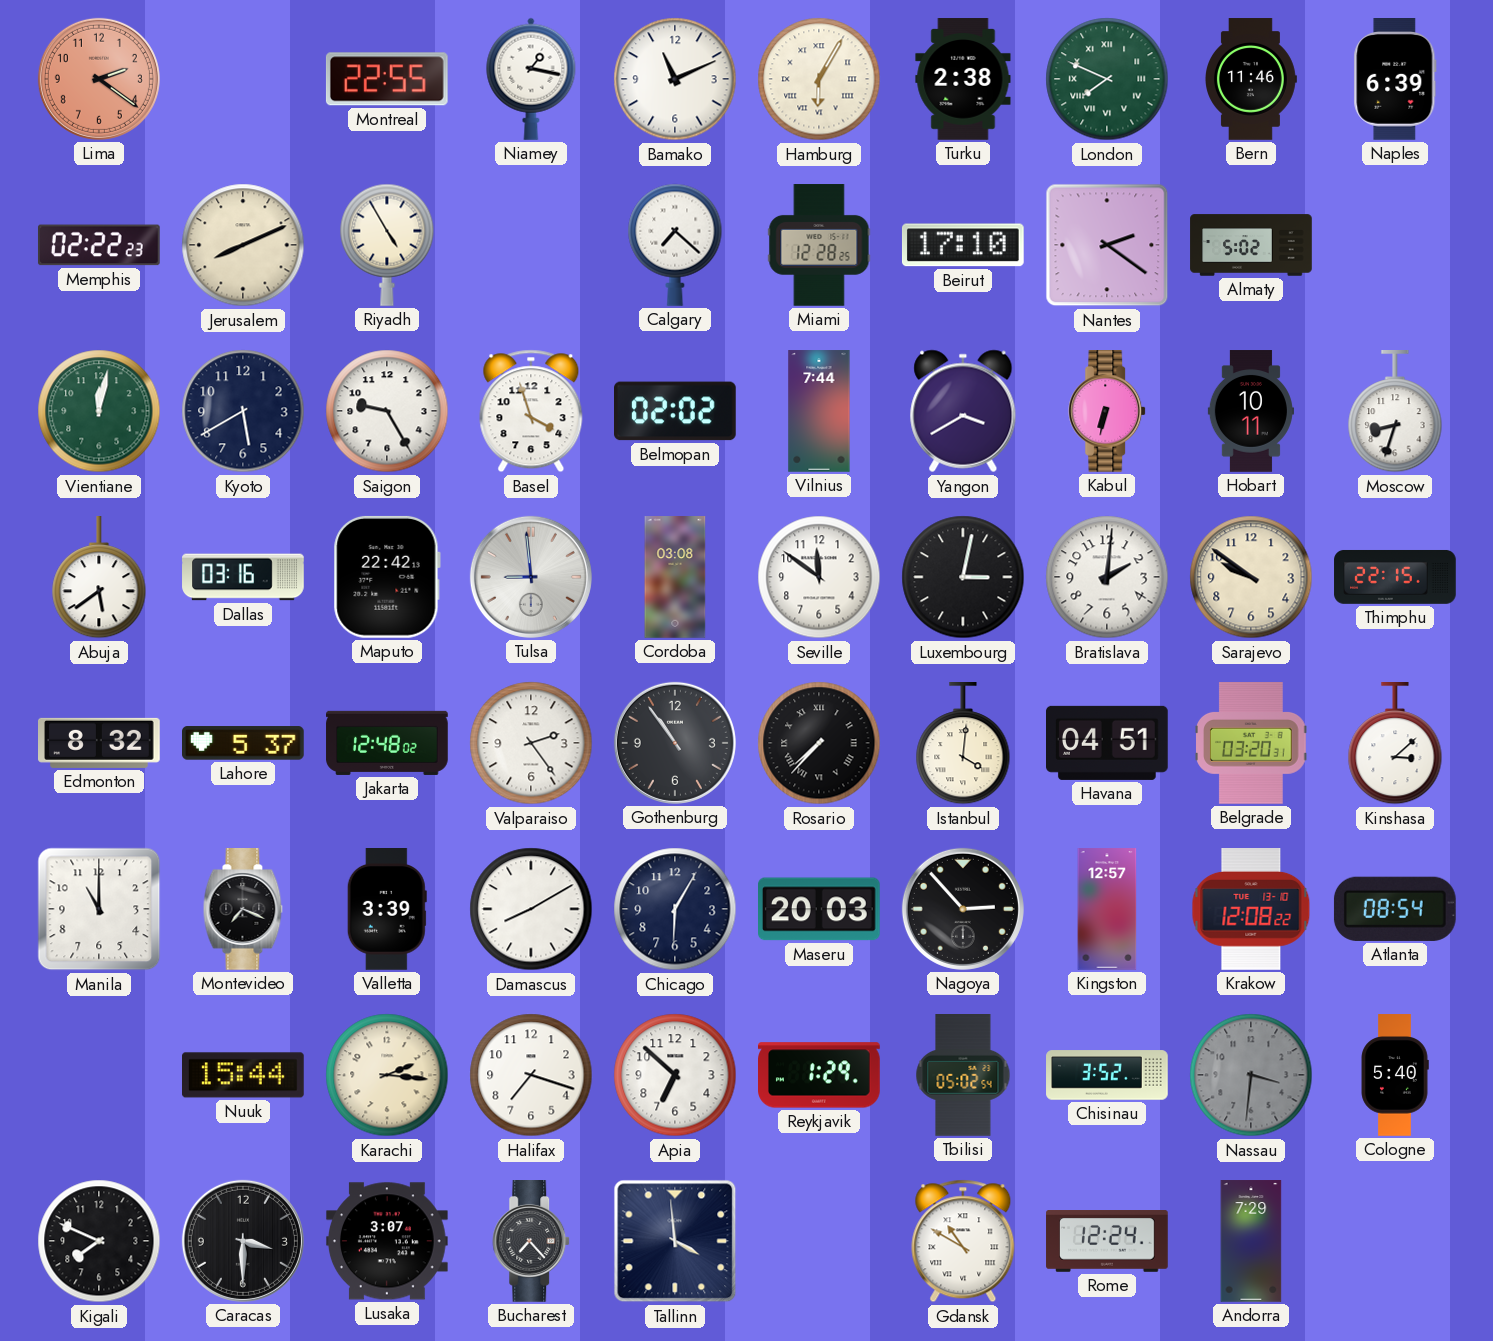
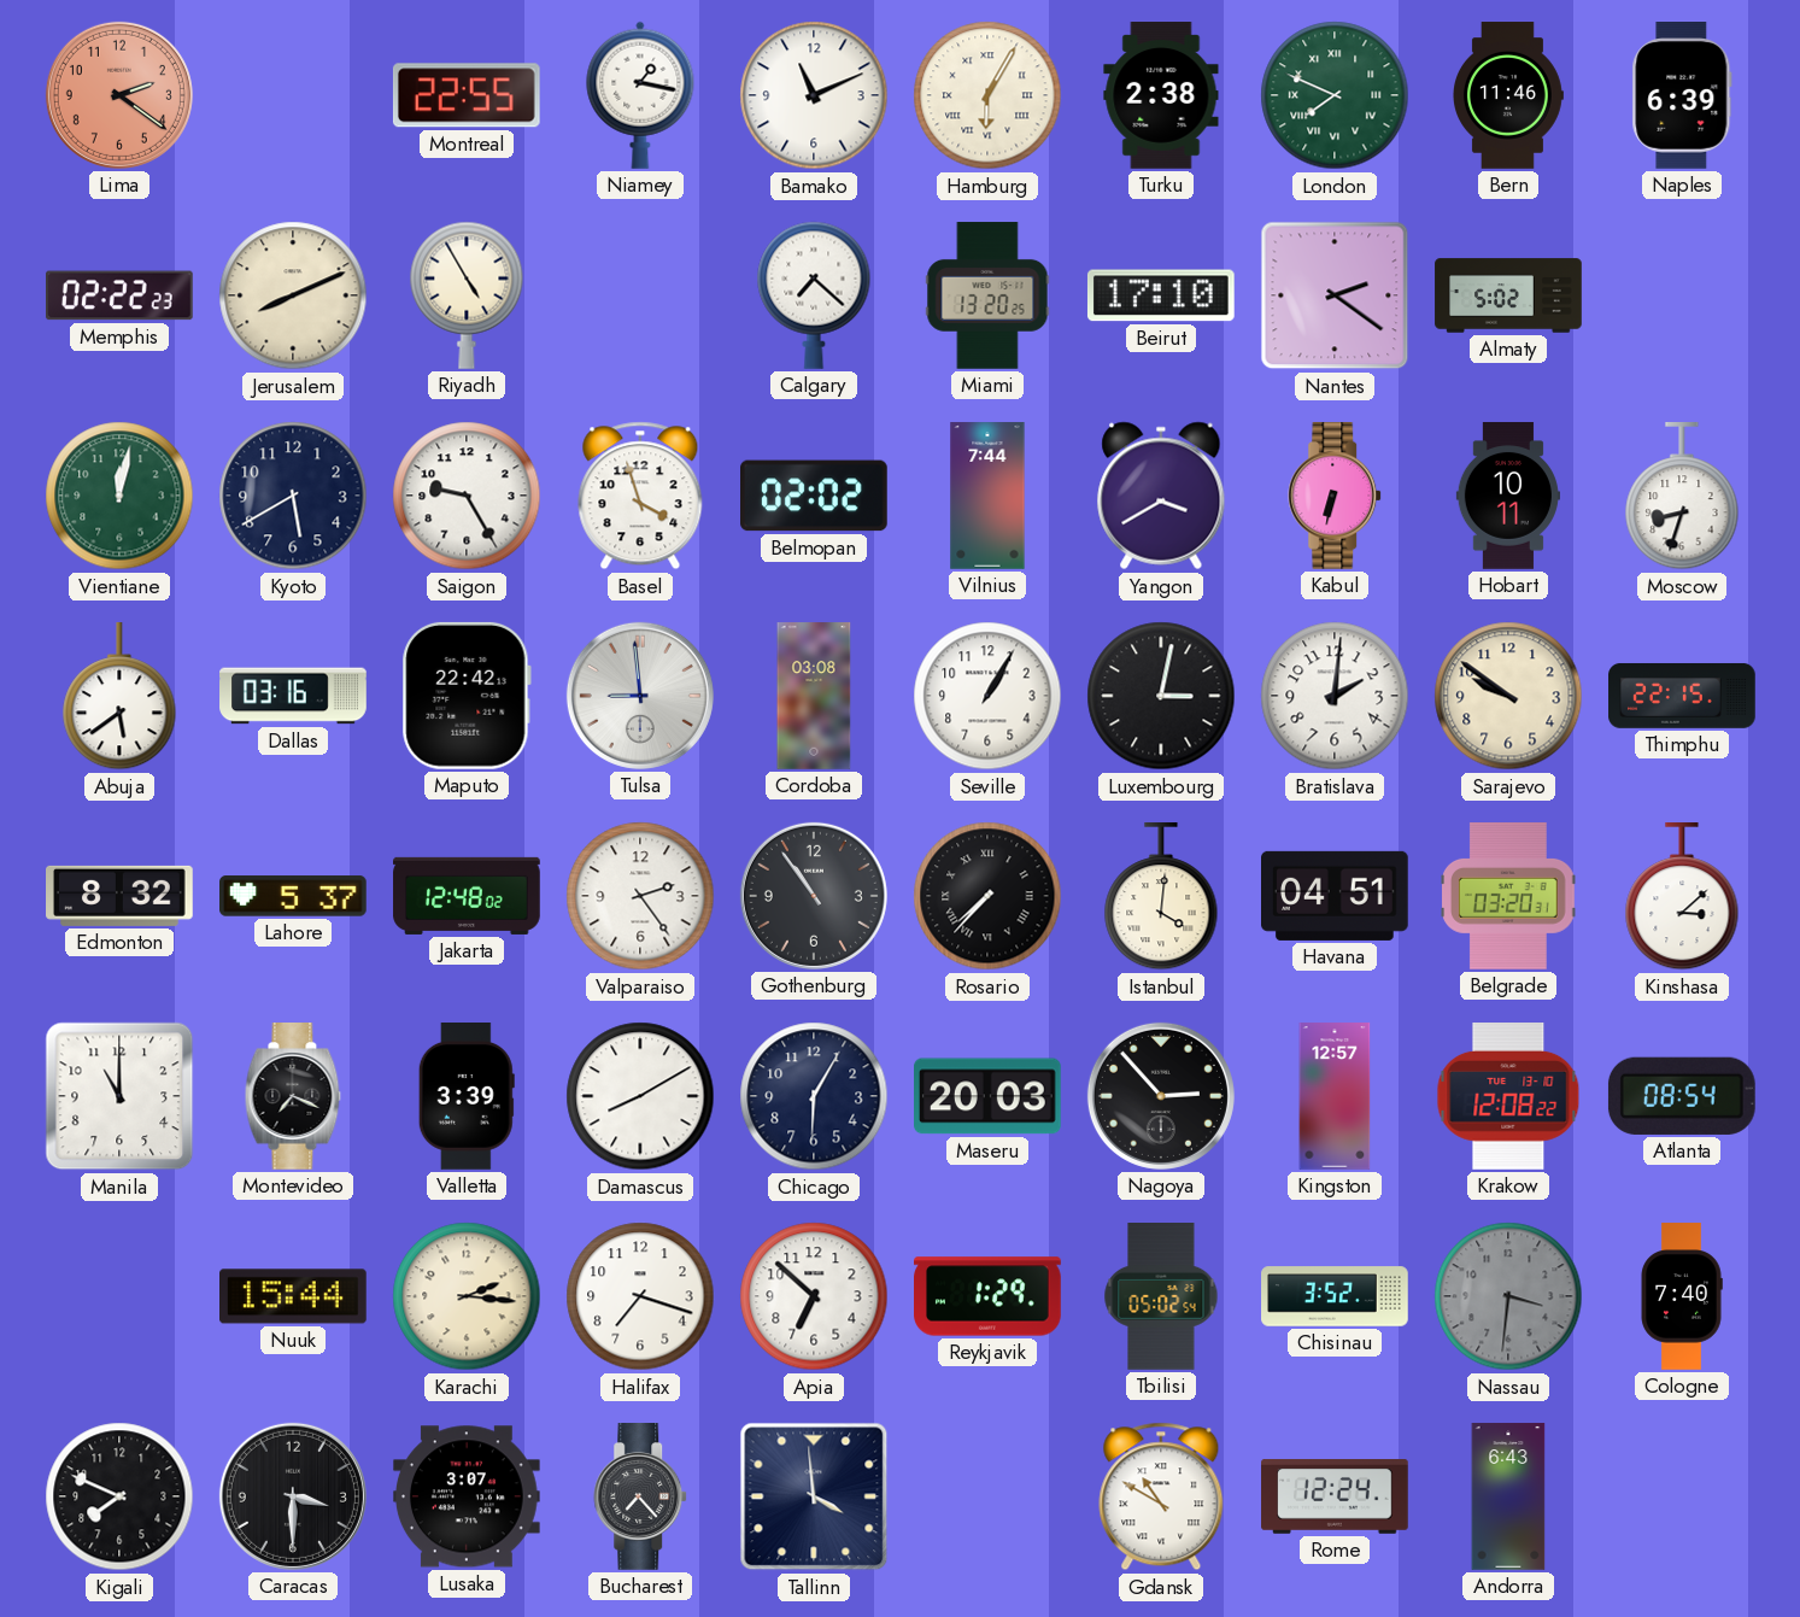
Miami: 12:28 -> 13:20
Seville: 11:51 -> 1:05
Cologne: 5:40 -> 7:40
Andorra: 7:29 -> 6:43
